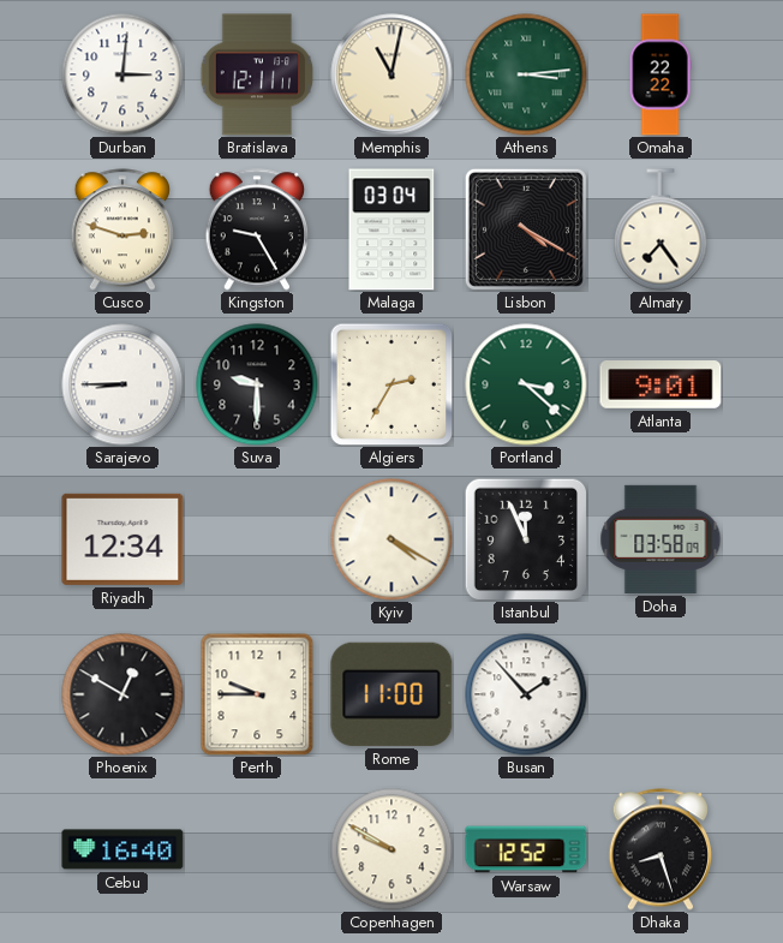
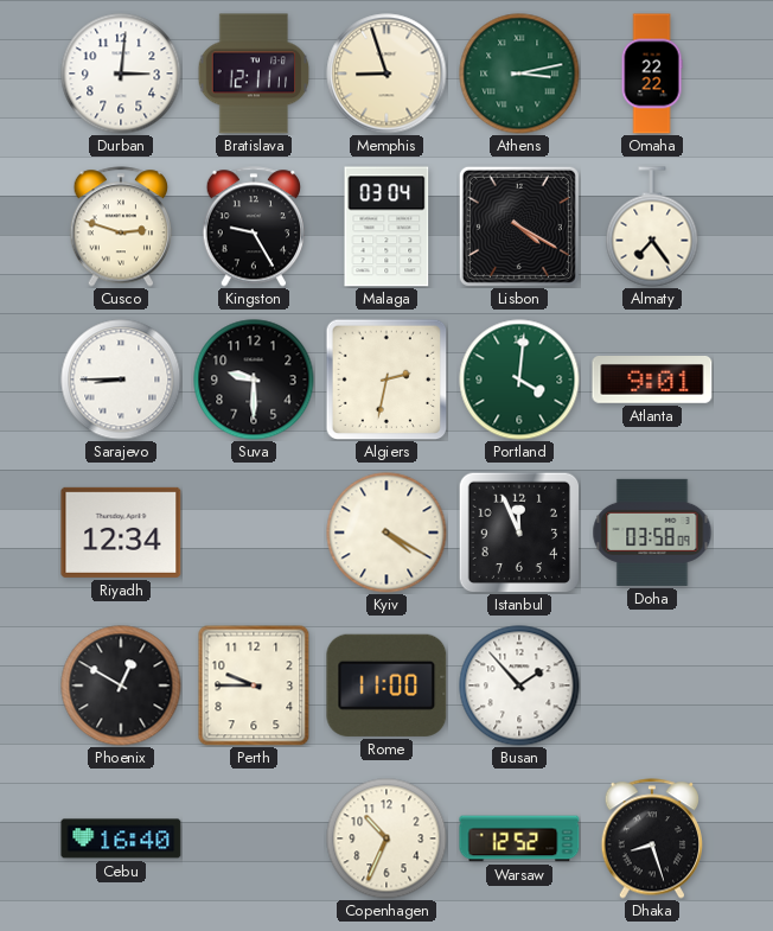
Memphis: 11:02 -> 8:57
Athens: 3:14 -> 3:13
Algiers: 2:35 -> 2:32
Portland: 3:22 -> 4:01
Copenhagen: 9:50 -> 10:34
